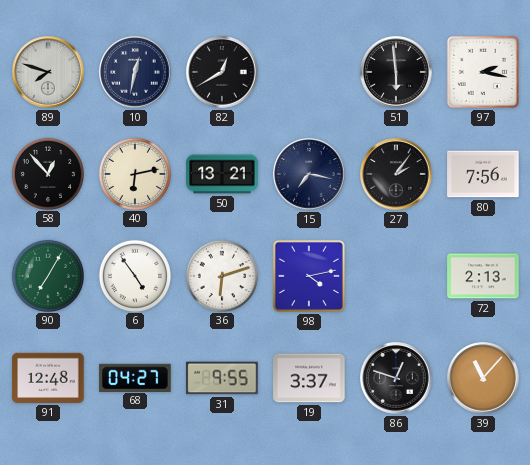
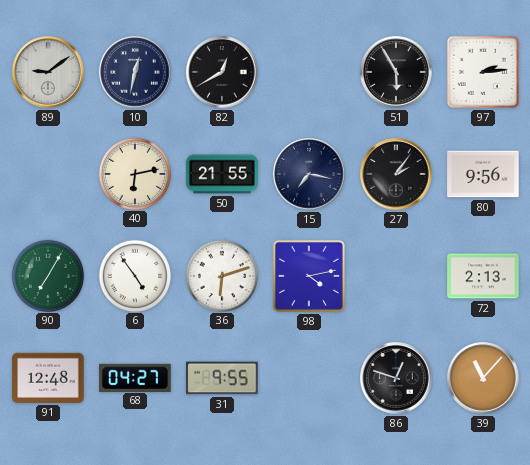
89: 7:48 -> 9:09
51: 5:59 -> 5:55
97: 2:17 -> 2:14
58: 12:53 -> none
50: 13:21 -> 21:55
80: 7:56 -> 9:56
19: 3:37 -> none
